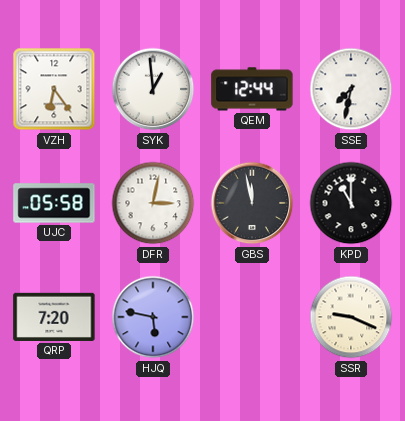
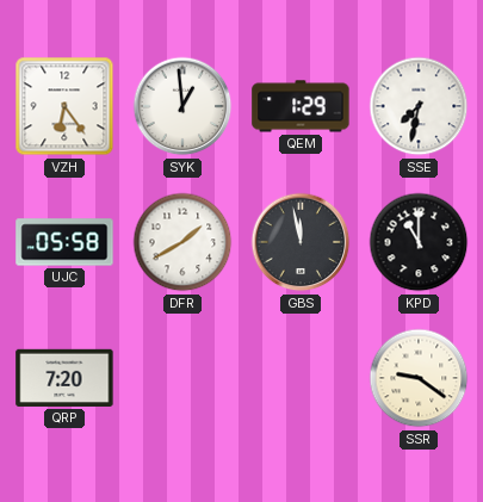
QEM: 12:44 -> 1:29
DFR: 3:02 -> 1:40
HJQ: 5:47 -> none
SSR: 9:19 -> 9:21
